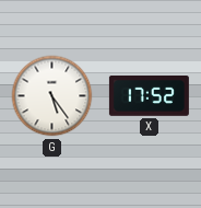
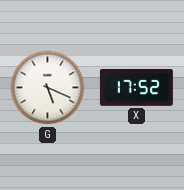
G: 5:24 -> 5:19
